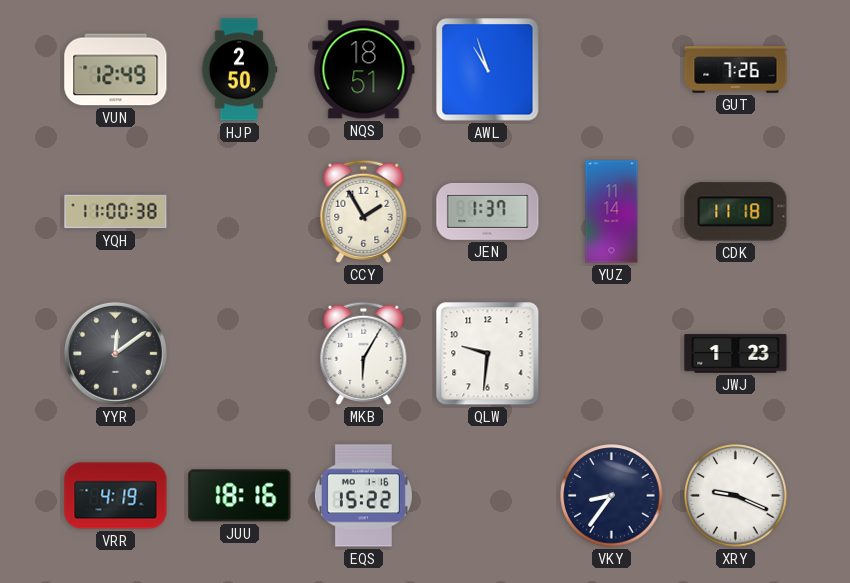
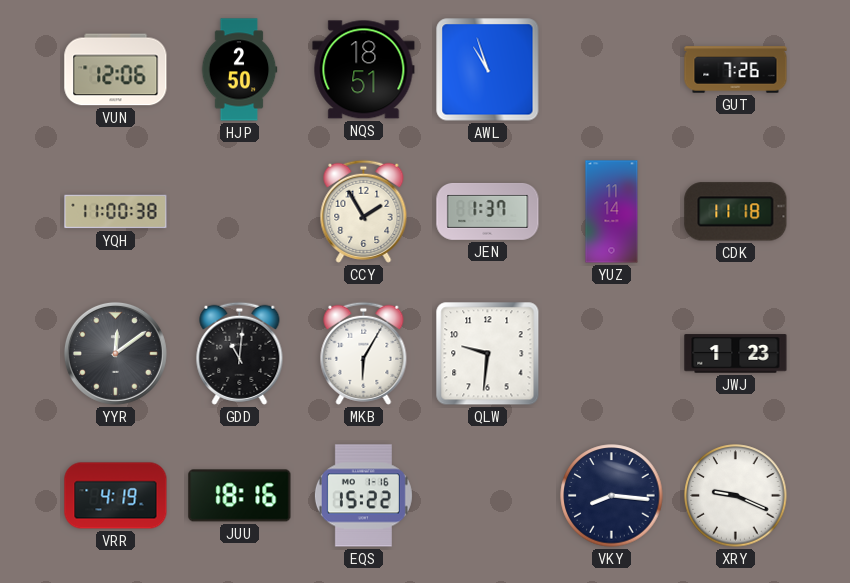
VUN: 12:49 -> 12:06
GDD: none -> 11:01
VKY: 8:36 -> 8:16
